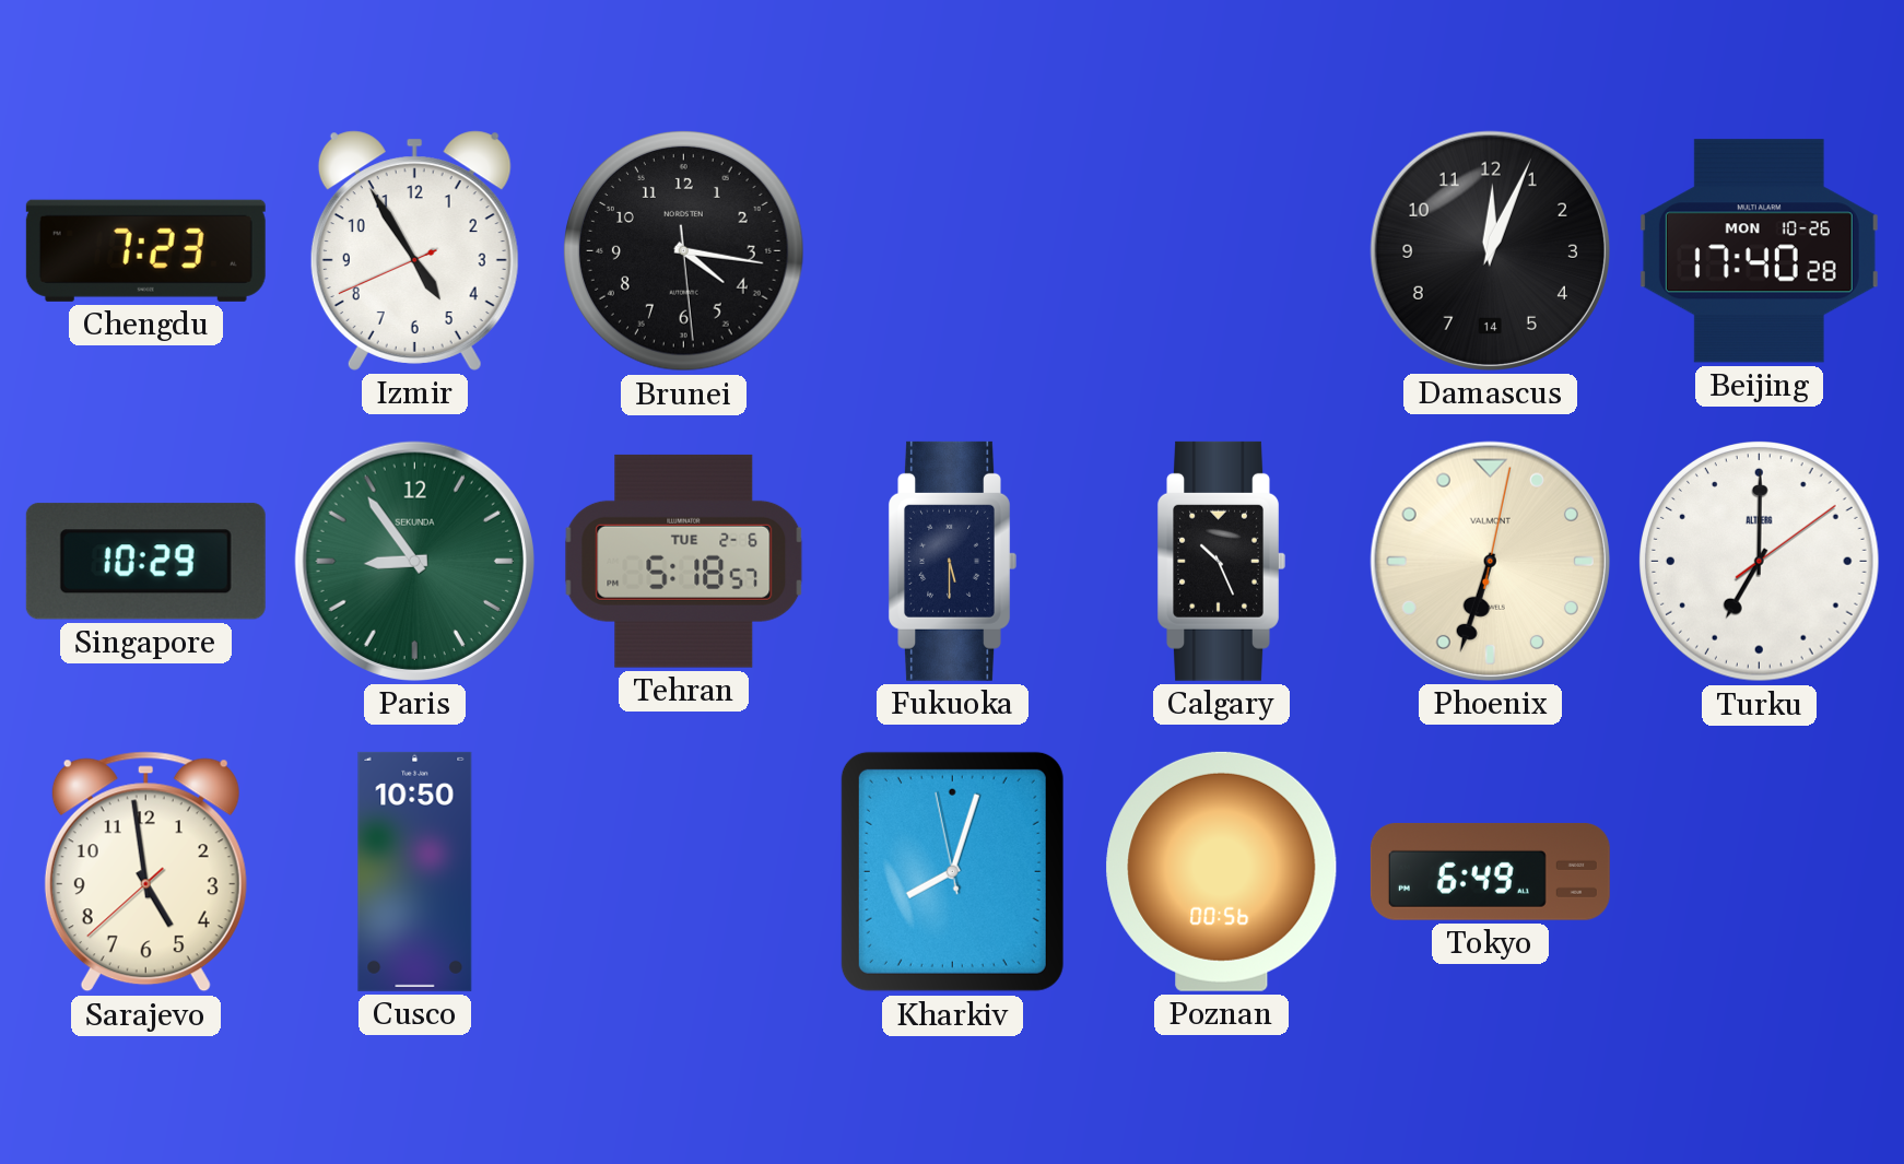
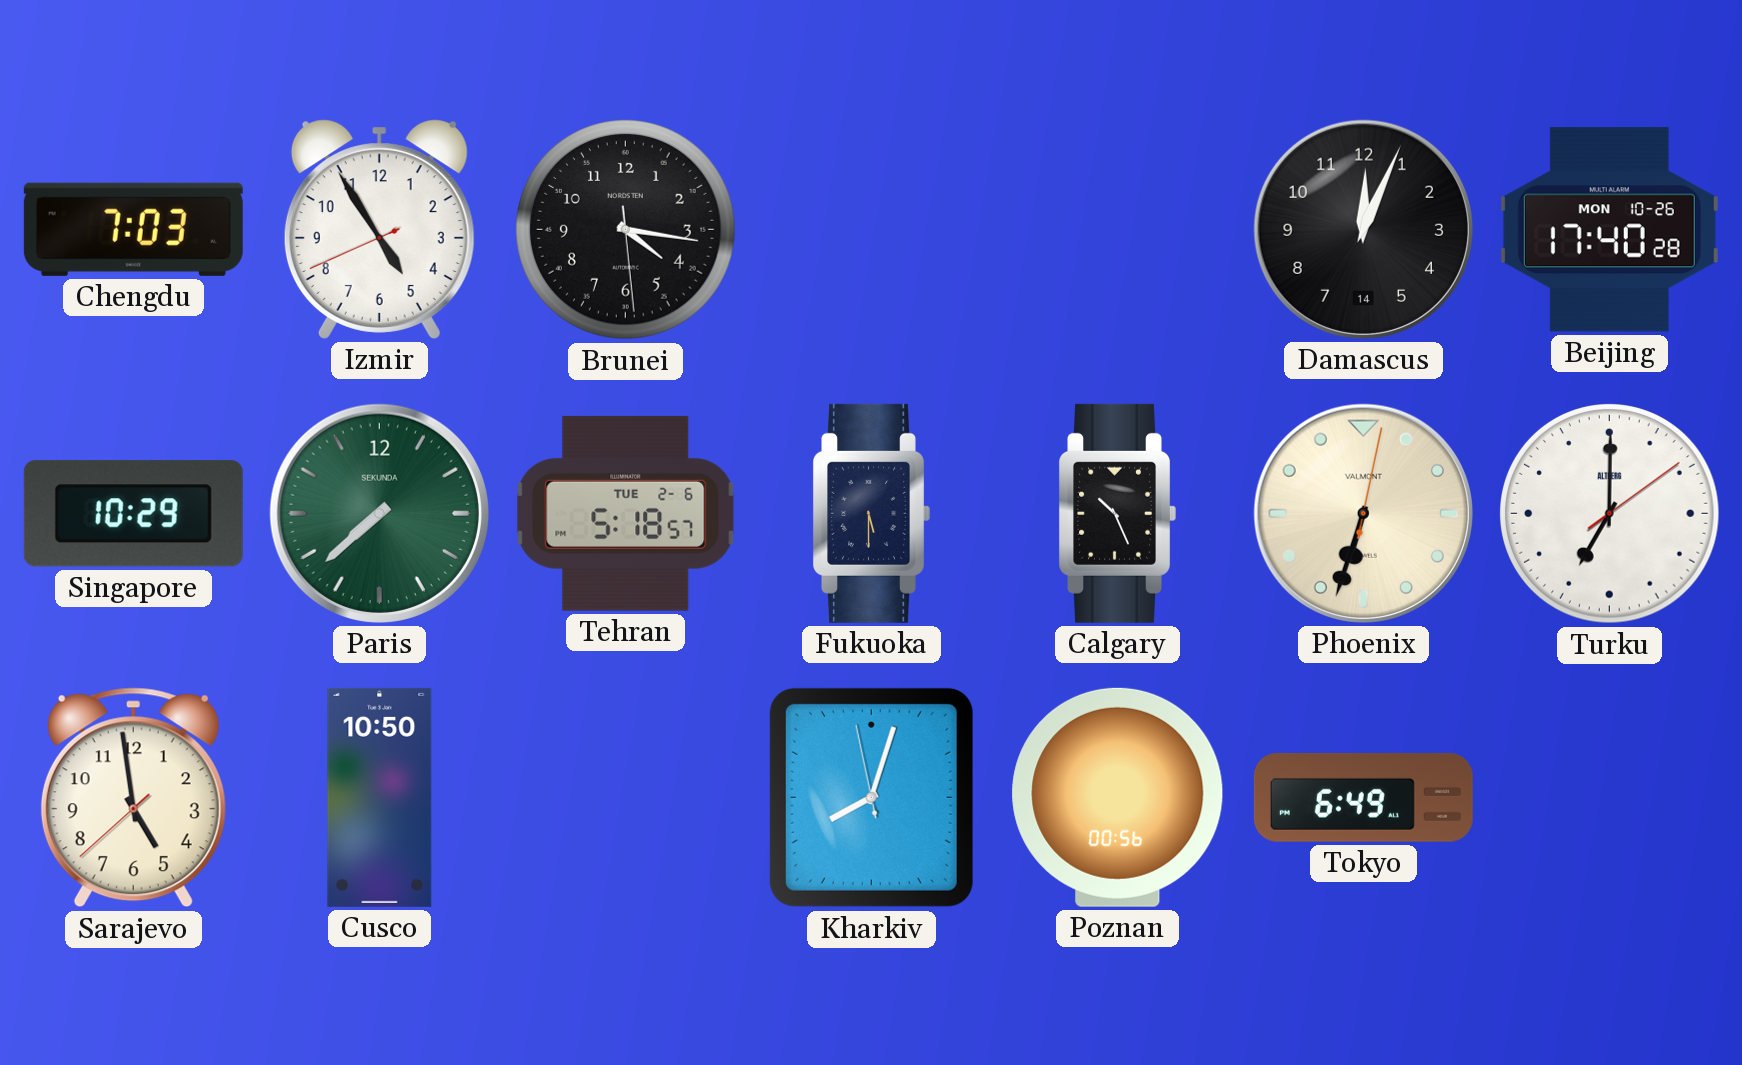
Chengdu: 7:23 -> 7:03
Paris: 8:54 -> 7:38
